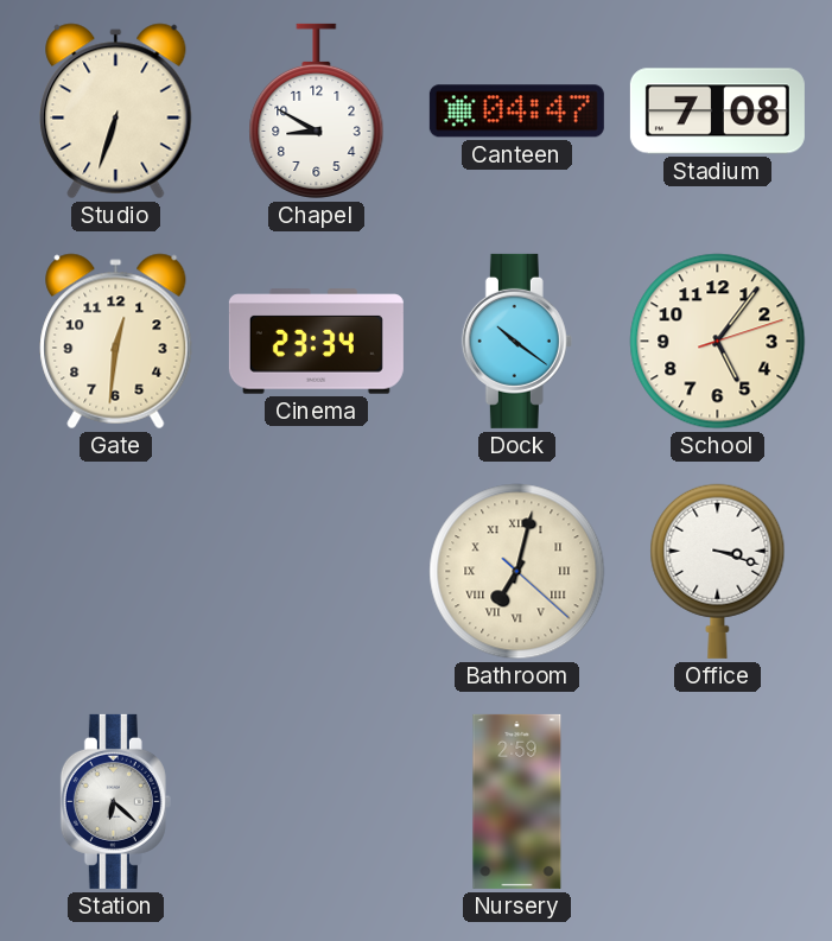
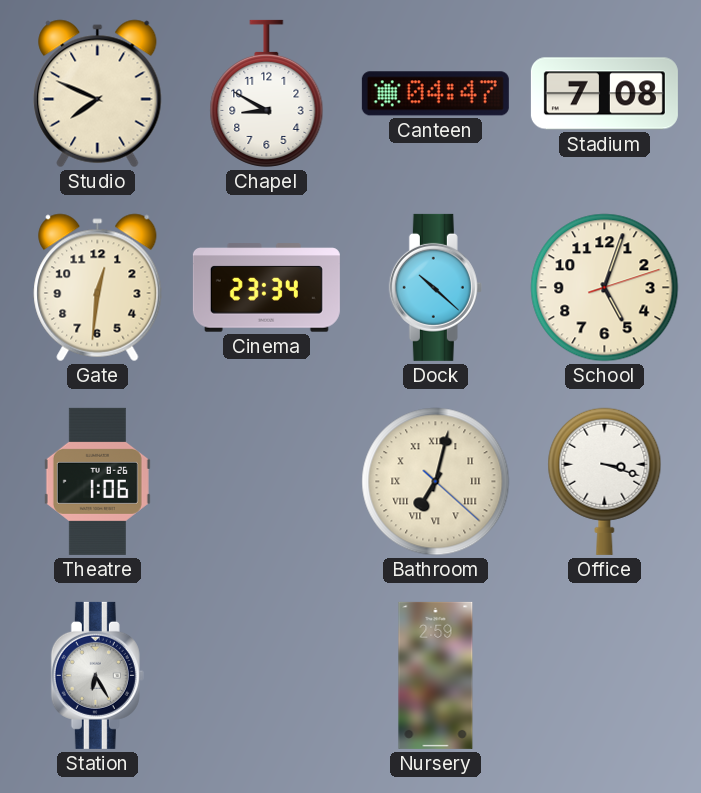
Studio: 6:33 -> 7:49
Dock: 10:21 -> 10:22
School: 5:06 -> 5:03
Theatre: none -> 1:06
Station: 6:22 -> 6:25
